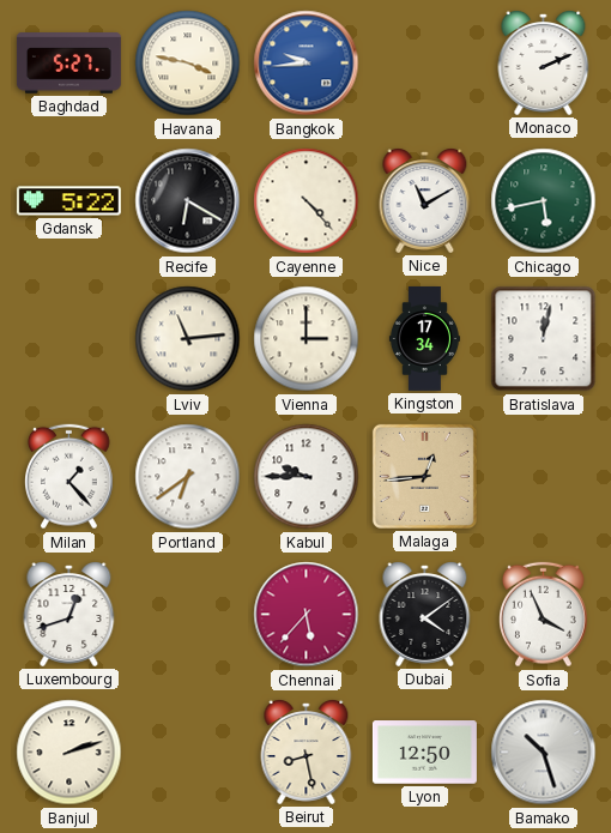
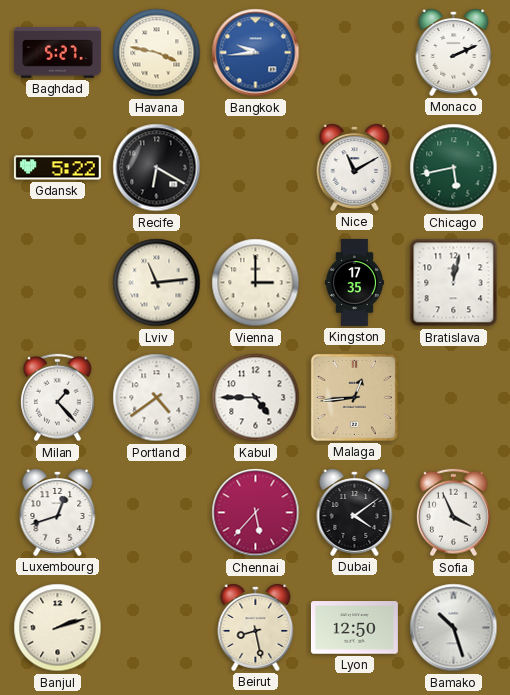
Cayenne: 4:23 -> none
Kingston: 17:34 -> 17:35
Portland: 6:39 -> 4:39
Kabul: 9:45 -> 4:45
